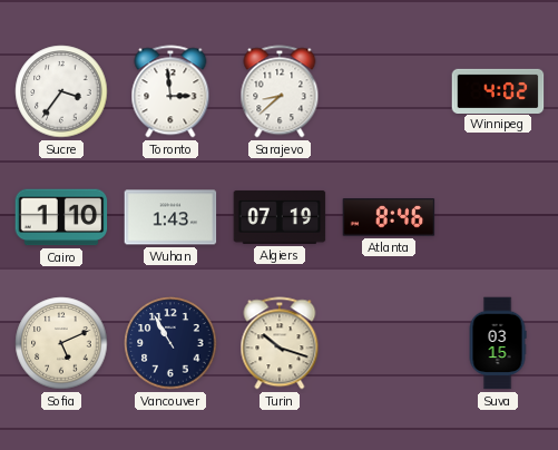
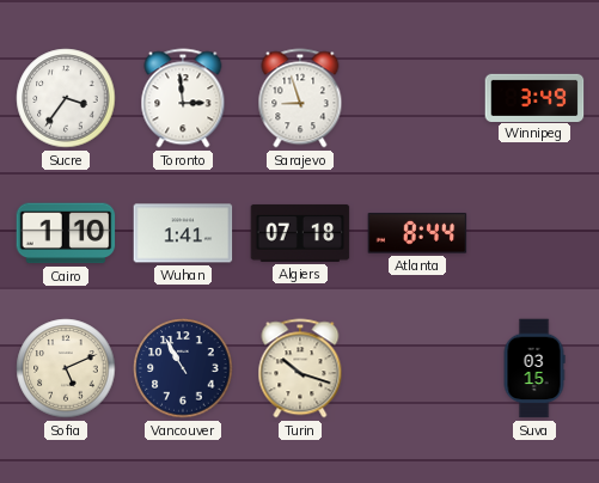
Sarajevo: 8:38 -> 8:57
Winnipeg: 4:02 -> 3:49
Wuhan: 1:43 -> 1:41
Algiers: 07:19 -> 07:18
Atlanta: 8:46 -> 8:44
